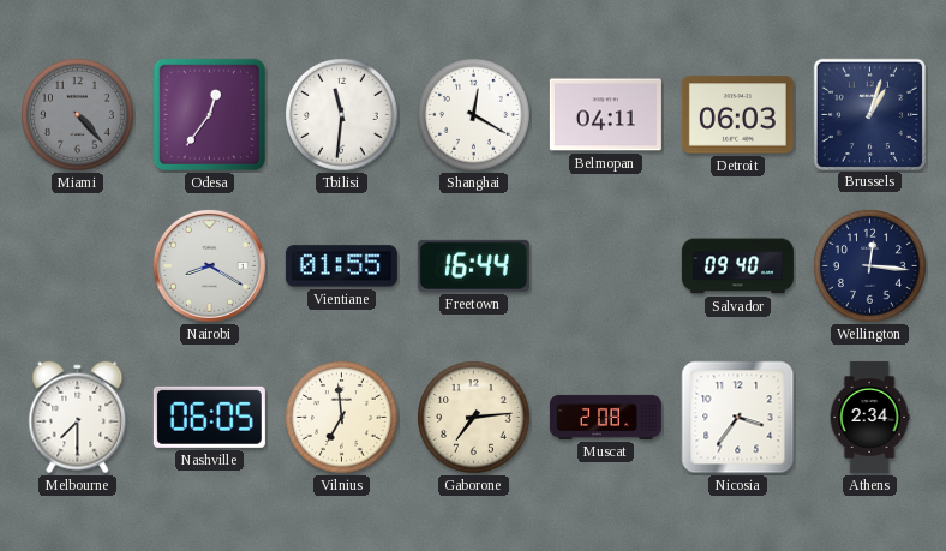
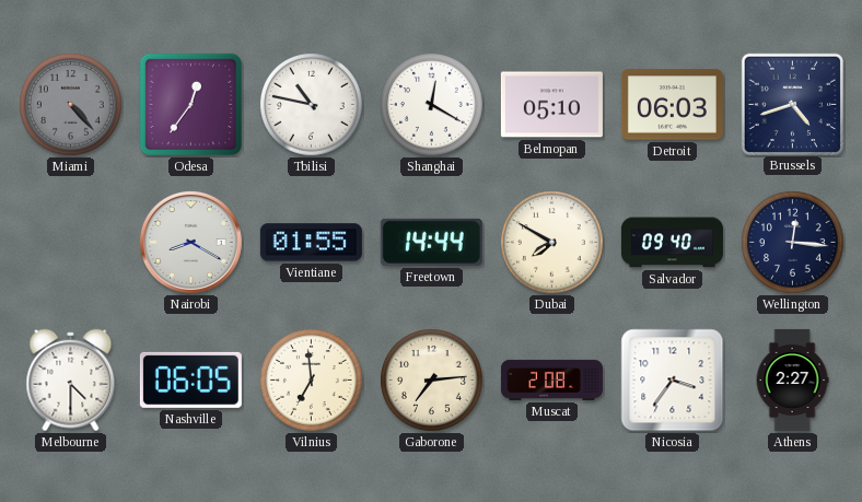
Tbilisi: 11:31 -> 10:47
Belmopan: 04:11 -> 05:10
Brussels: 1:03 -> 4:42
Freetown: 16:44 -> 14:44
Dubai: none -> 7:50
Melbourne: 7:30 -> 4:30
Athens: 2:34 -> 2:27
